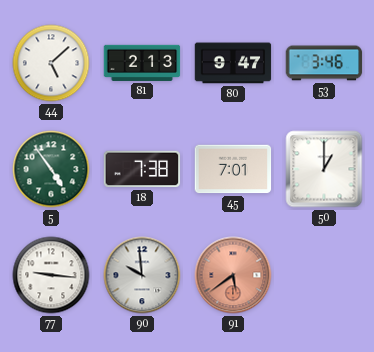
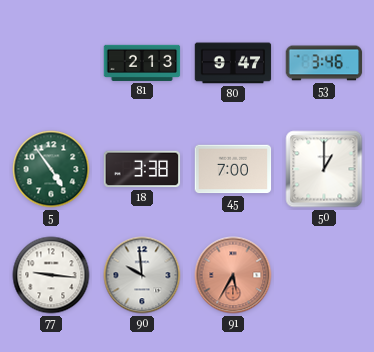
44: 5:08 -> none
18: 7:38 -> 3:38
45: 7:01 -> 7:00
91: 5:39 -> 5:35
